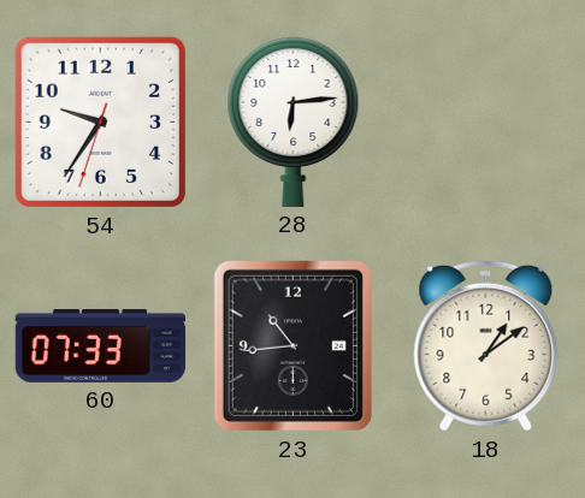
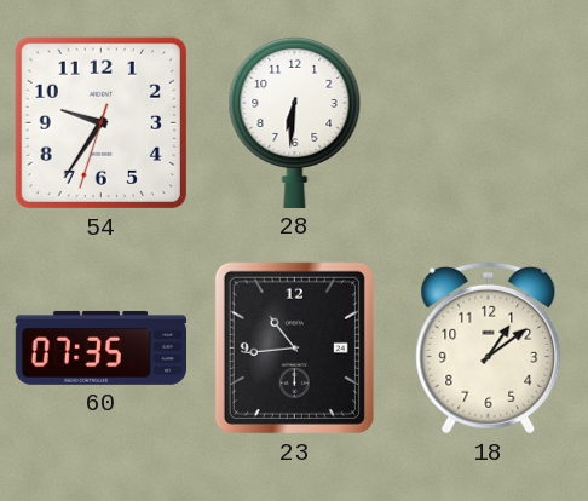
28: 6:14 -> 6:31
60: 07:33 -> 07:35
